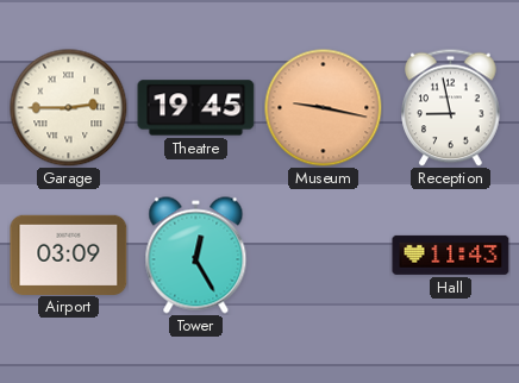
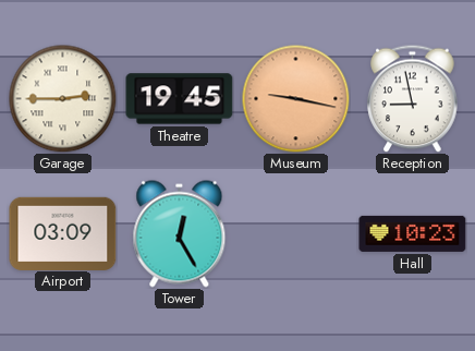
Hall: 11:43 -> 10:23
